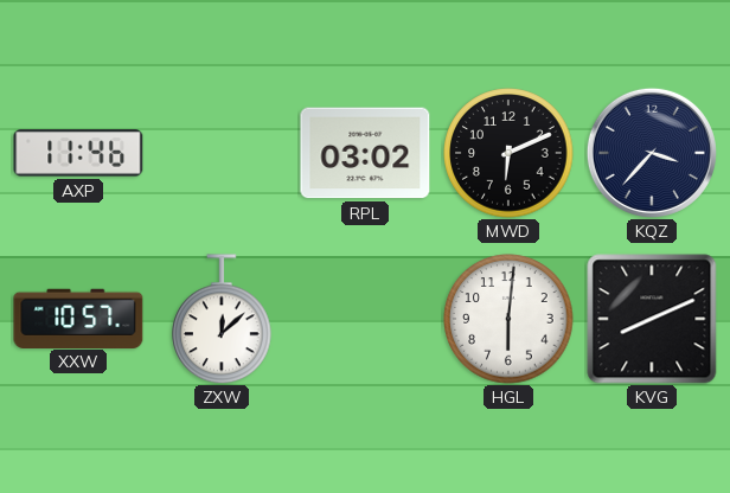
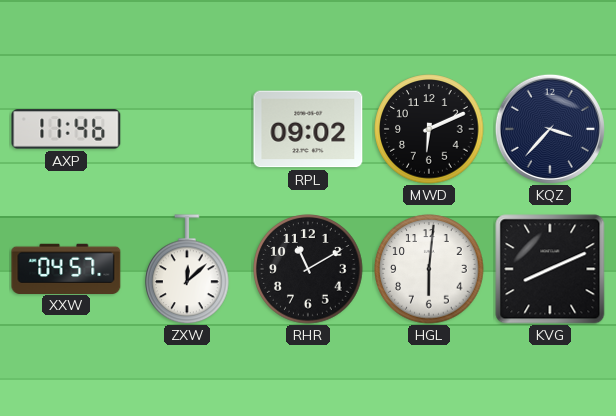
RPL: 03:02 -> 09:02
XXW: 10:57 -> 04:57
RHR: none -> 11:10
